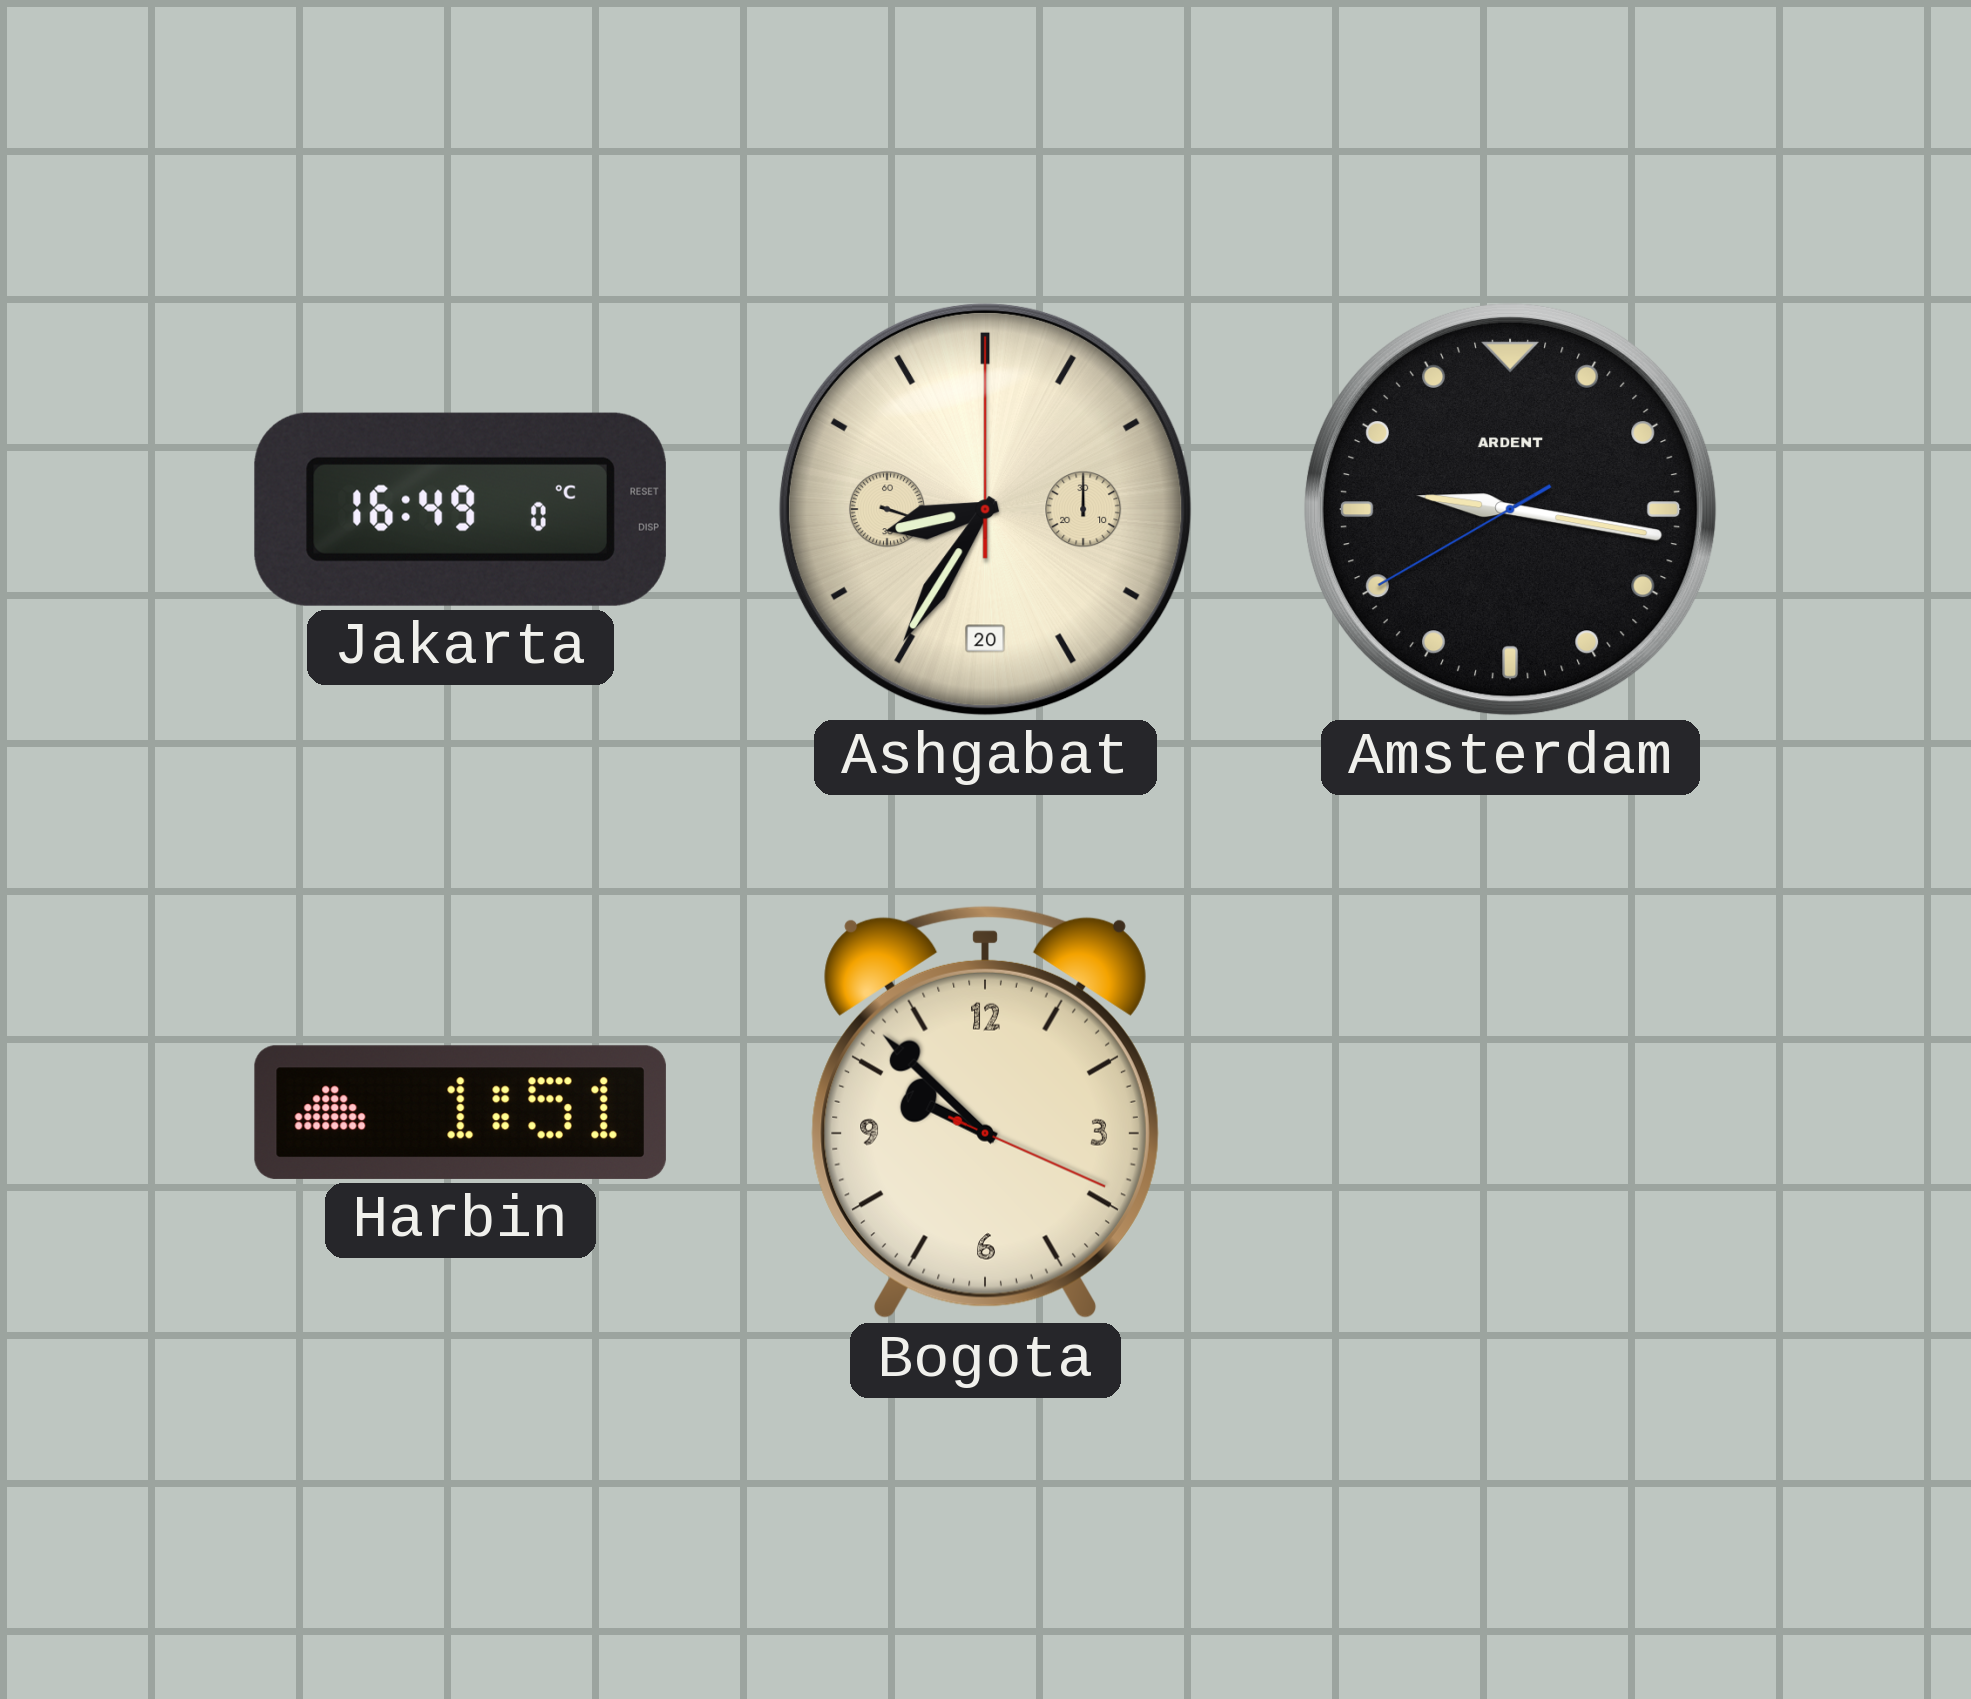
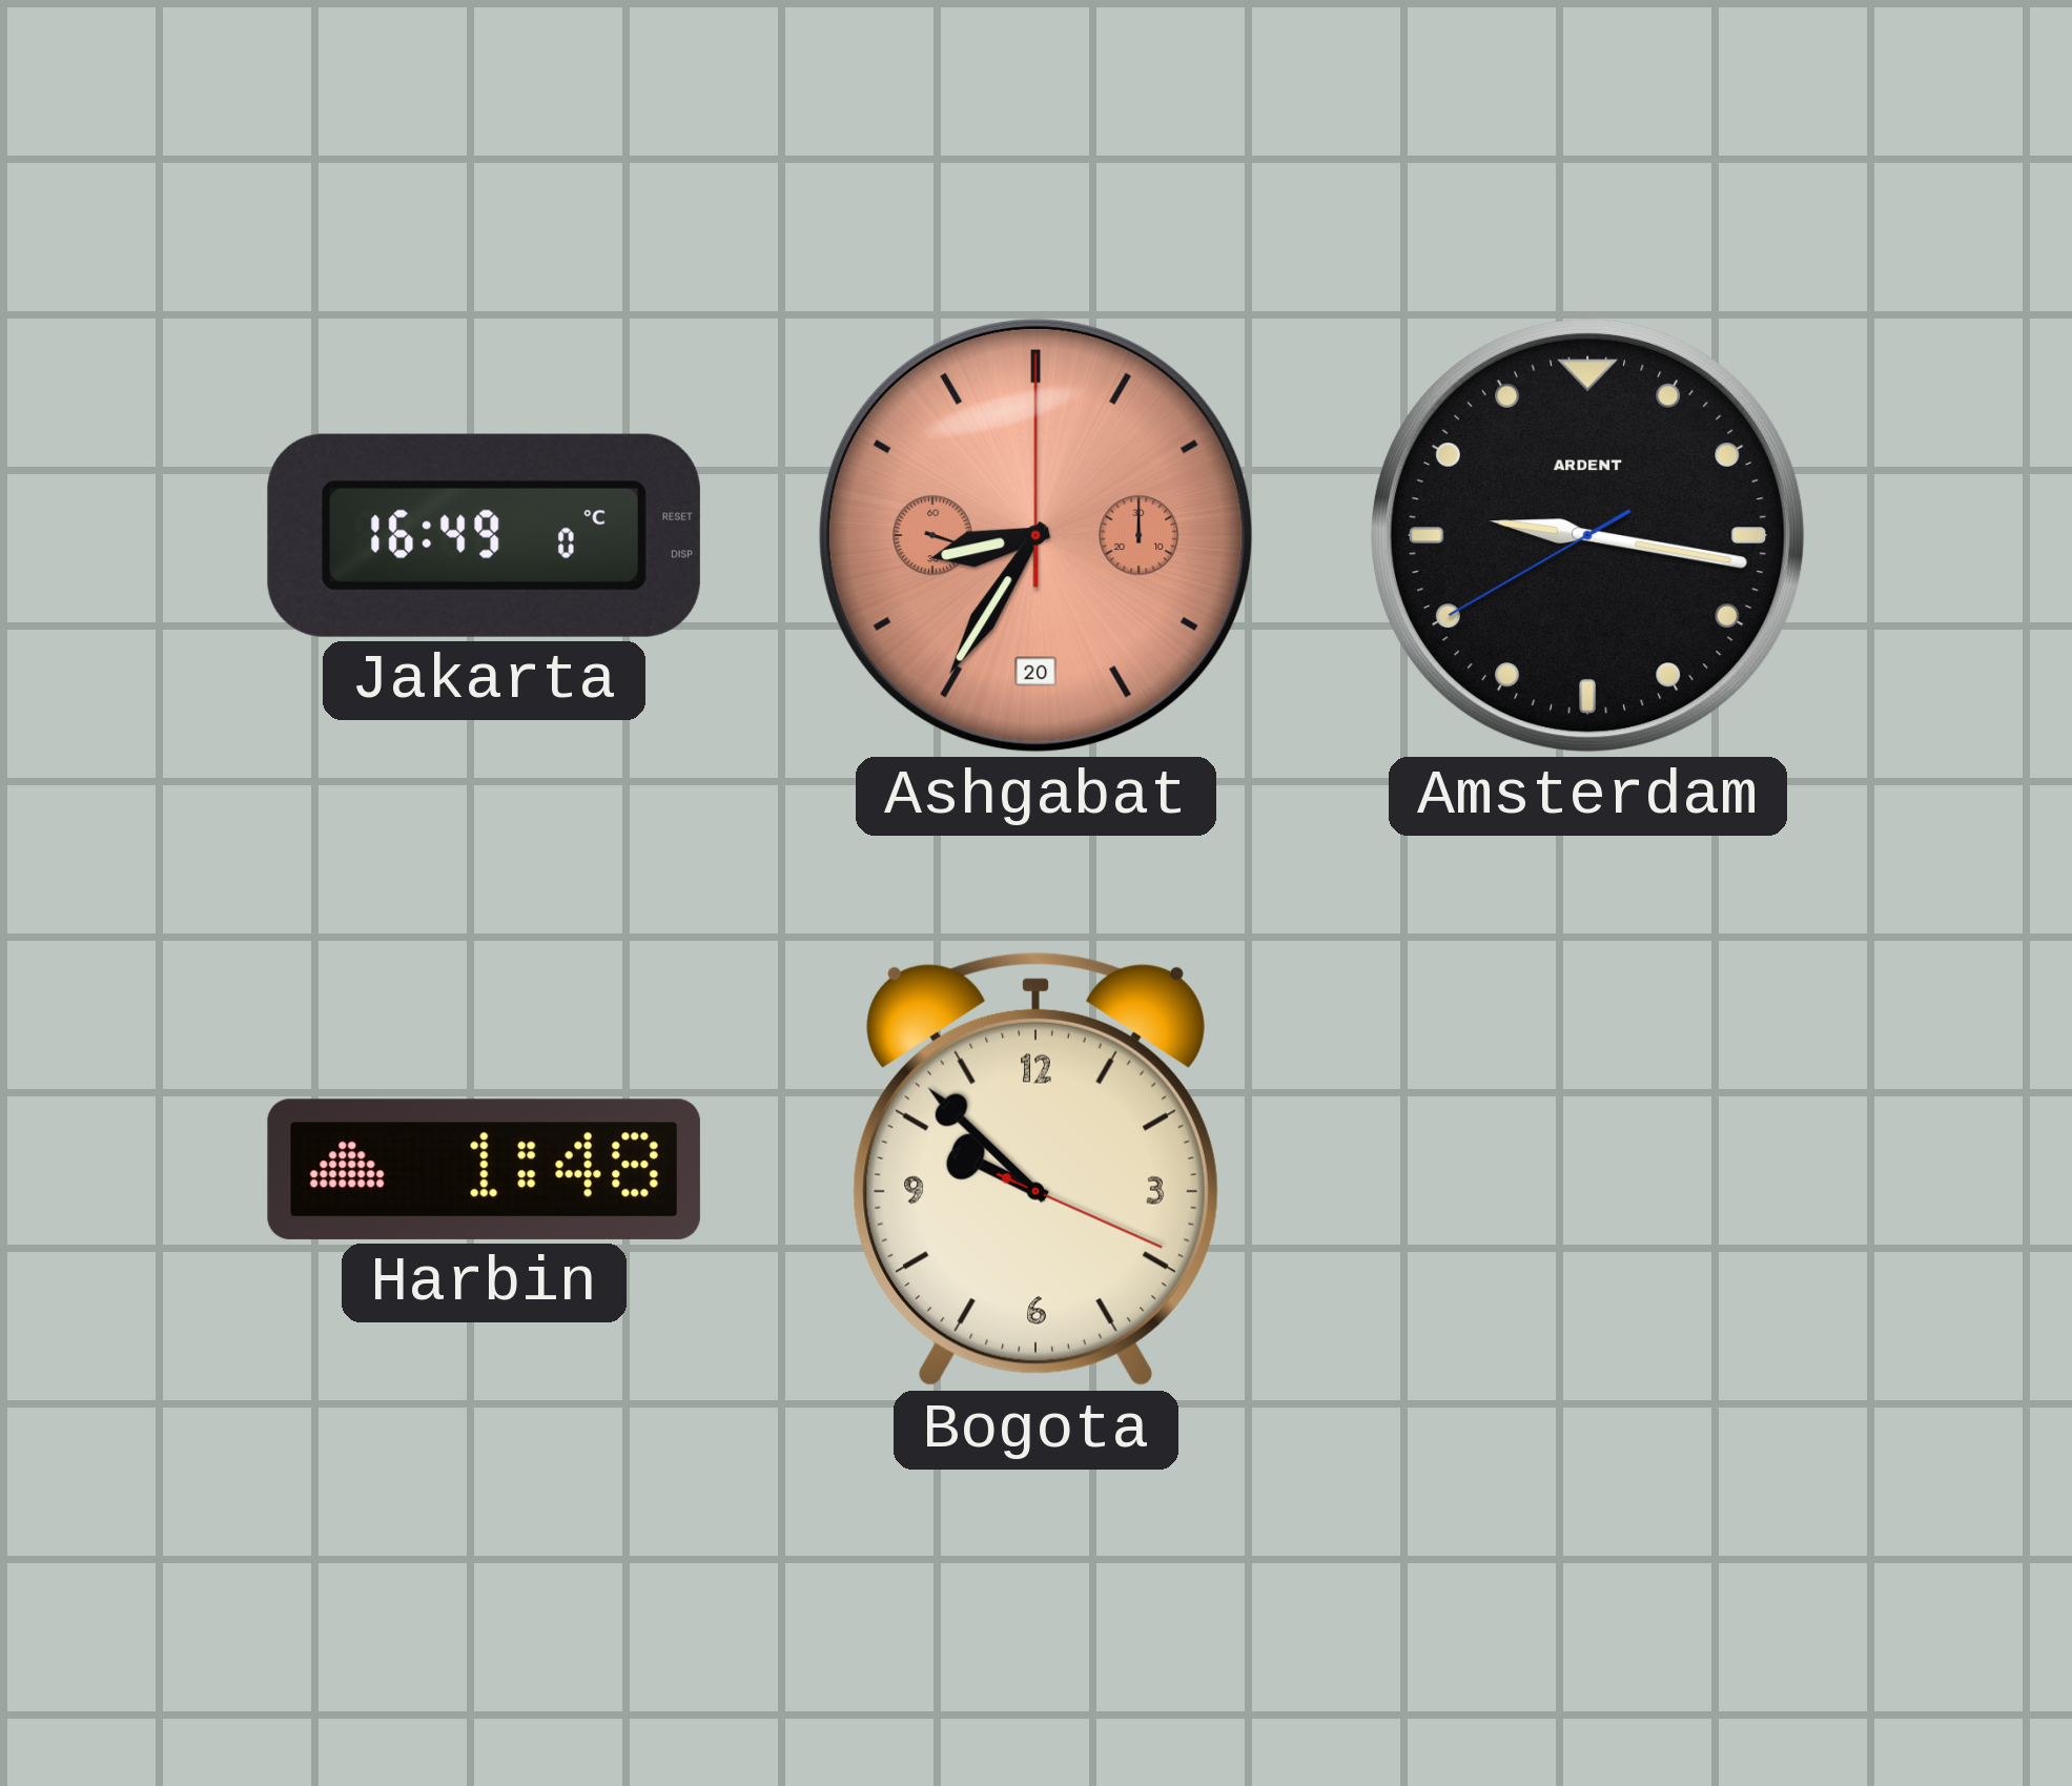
Ashgabat dial: cream -> salmon
Harbin: 1:51 -> 1:48
